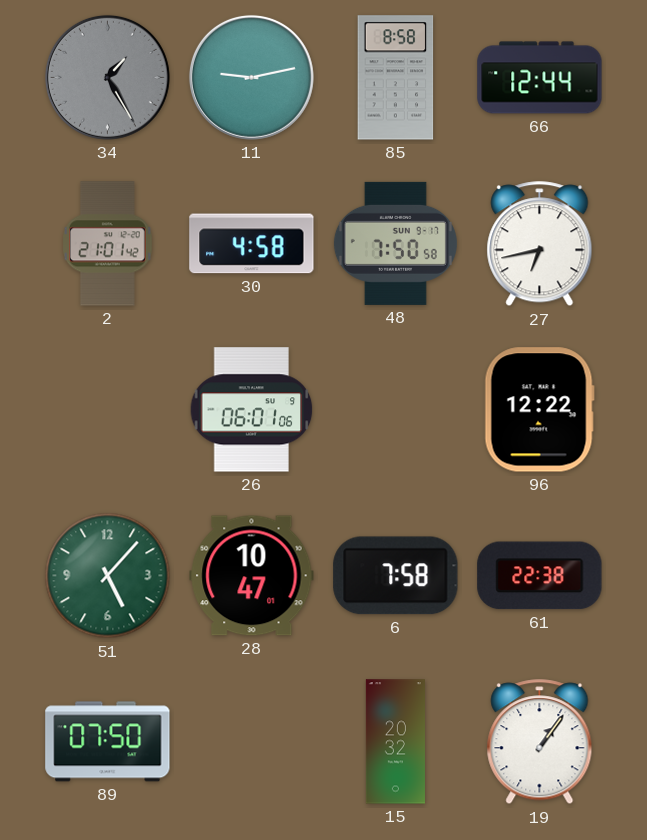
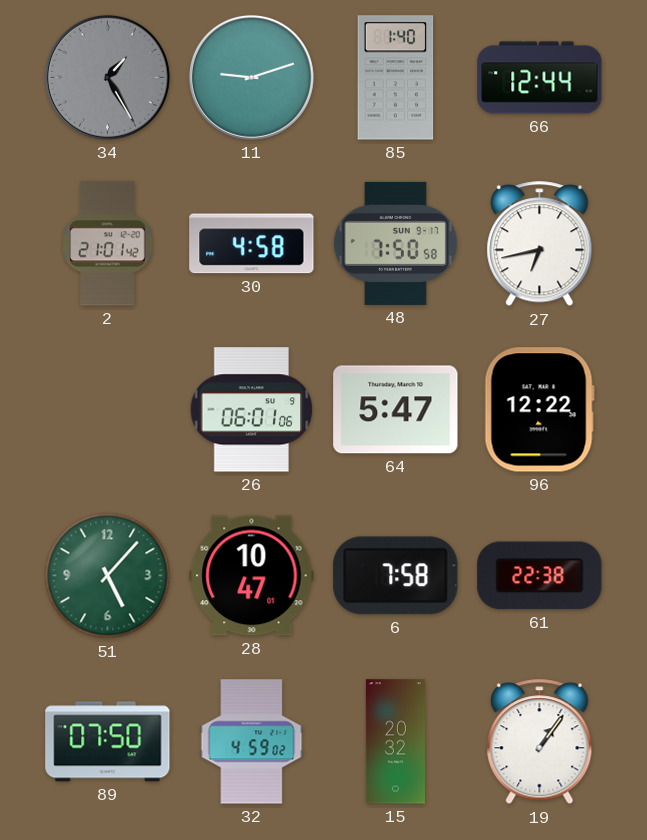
11: 9:13 -> 9:12
85: 8:58 -> 1:40
64: none -> 5:47
32: none -> 4:59
